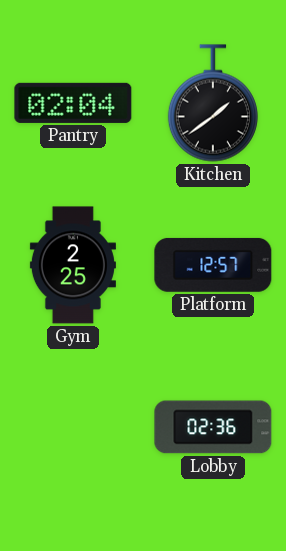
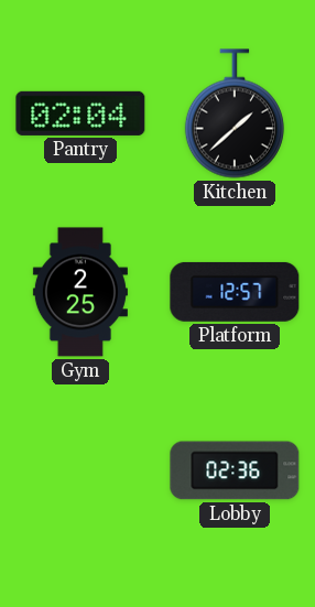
Kitchen: 1:39 -> 1:38
